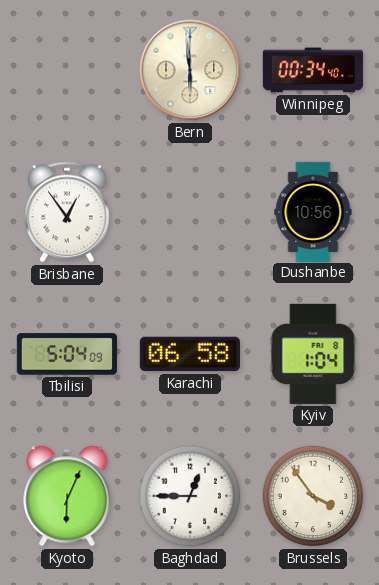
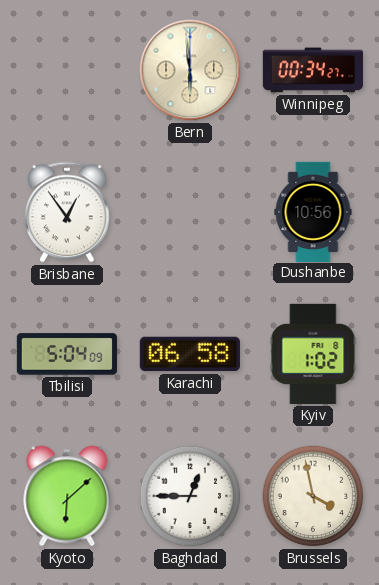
Winnipeg: 00:34:40 -> 00:34:27
Kyiv: 1:04 -> 1:02
Kyoto: 6:04 -> 6:08
Brussels: 3:54 -> 3:58
